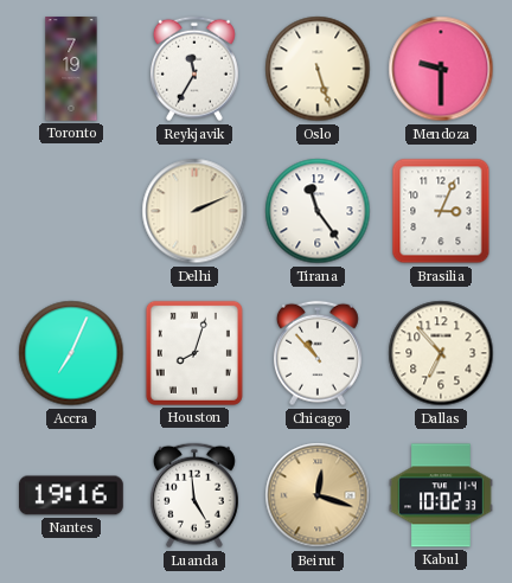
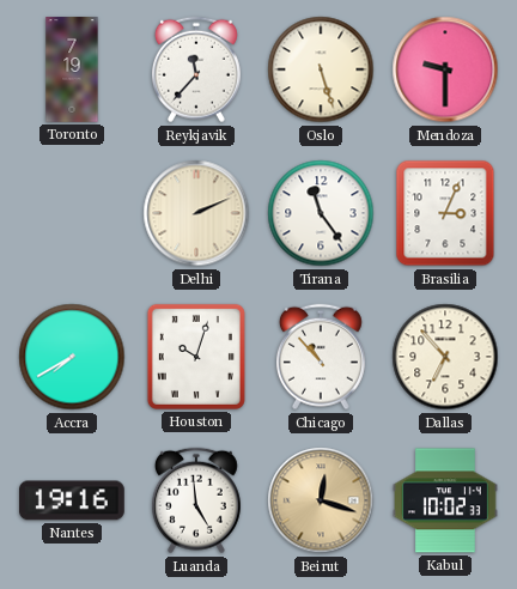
Reykjavik: 11:35 -> 11:37
Accra: 7:04 -> 7:40
Houston: 8:03 -> 10:03
